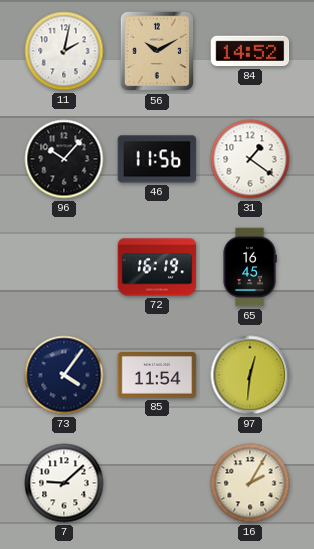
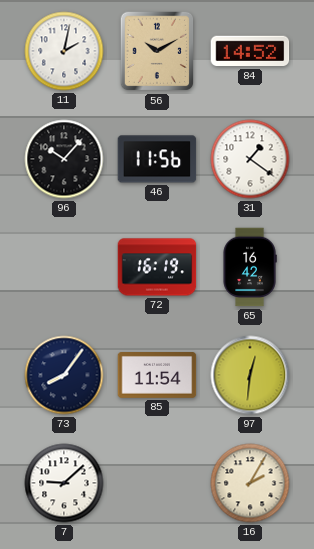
65: 16:45 -> 16:42
73: 4:06 -> 8:06
